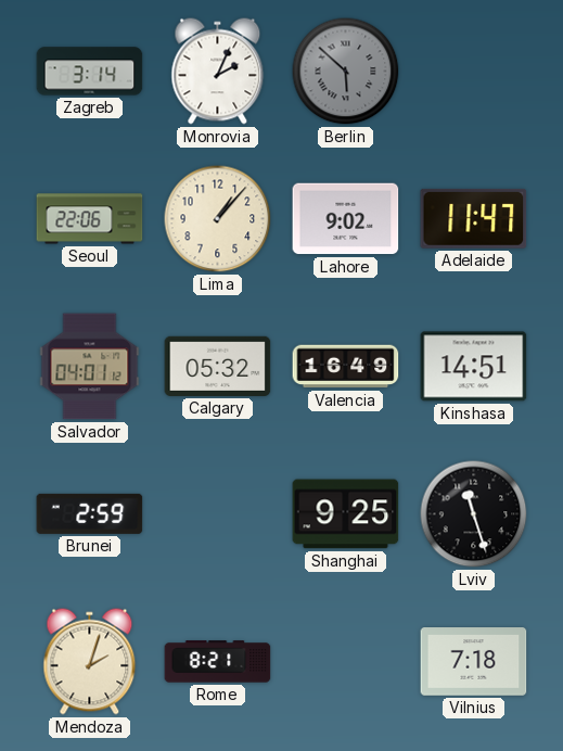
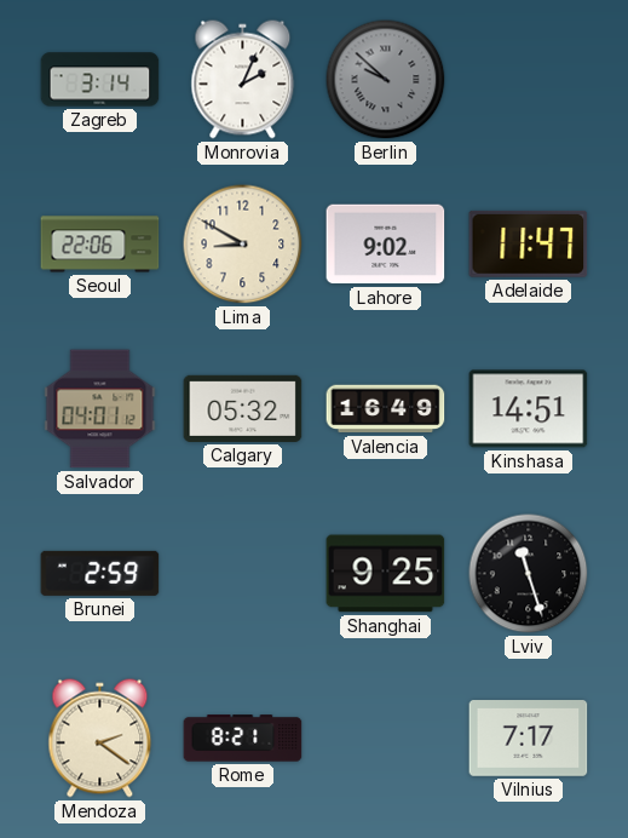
Berlin: 5:52 -> 9:52
Lima: 1:07 -> 8:50
Mendoza: 2:03 -> 2:21
Vilnius: 7:18 -> 7:17
